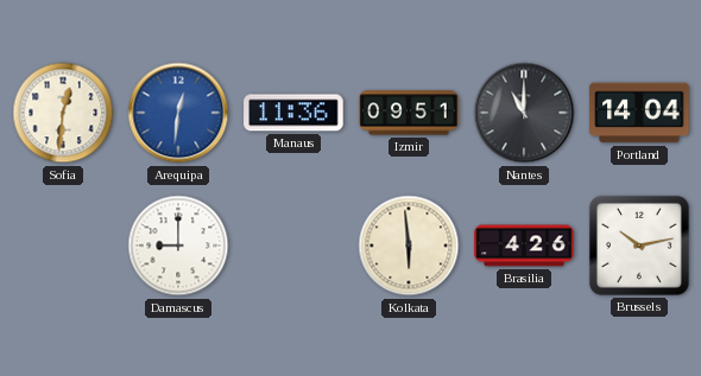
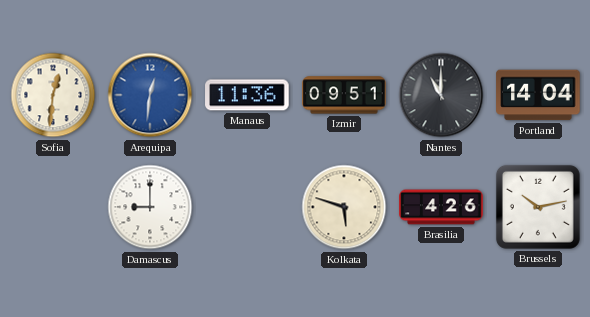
Kolkata: 5:59 -> 5:48
